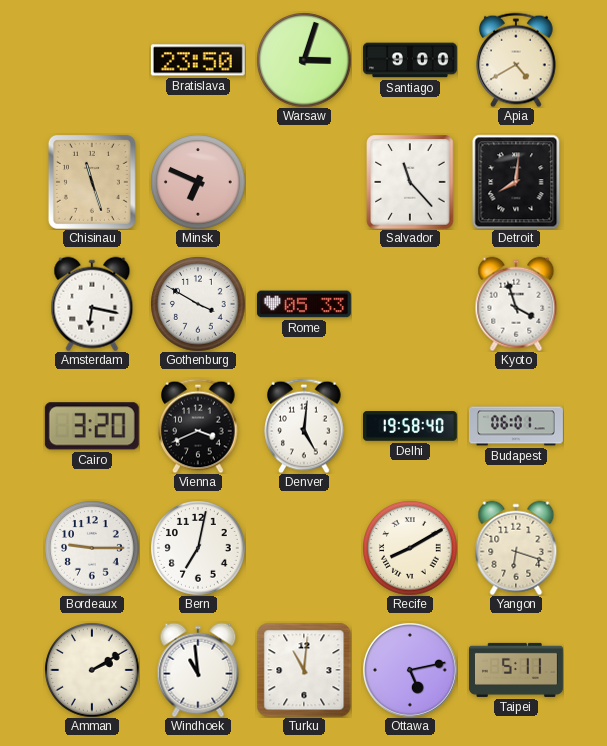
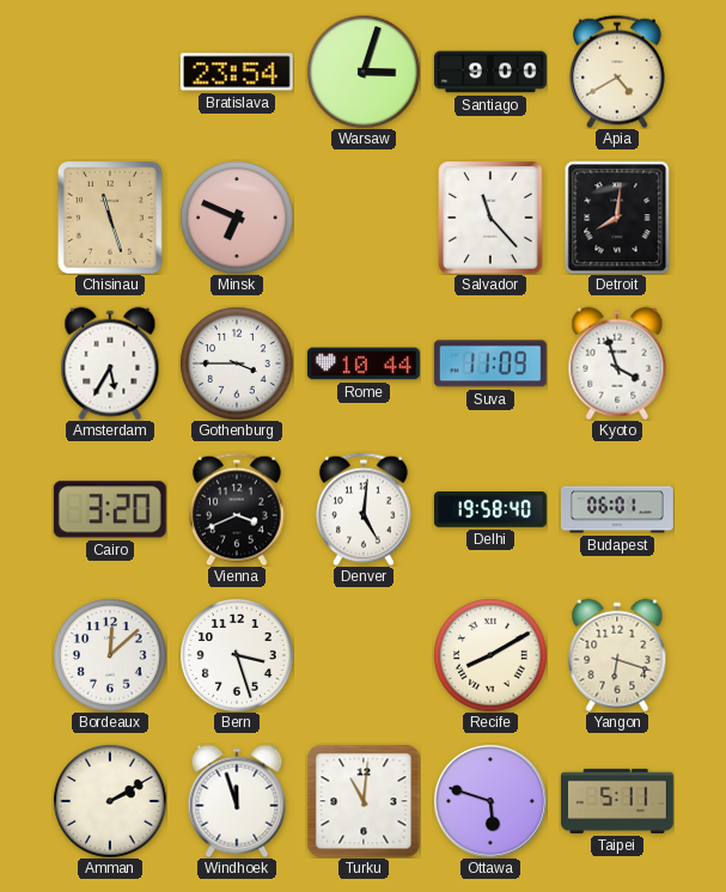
Bratislava: 23:50 -> 23:54
Amsterdam: 6:17 -> 5:35
Gothenburg: 3:50 -> 3:45
Rome: 05:33 -> 10:44
Suva: none -> 11:09
Bordeaux: 9:15 -> 12:08
Bern: 7:02 -> 3:27
Windhoek: 10:59 -> 11:57
Ottawa: 5:13 -> 5:48
